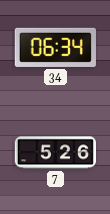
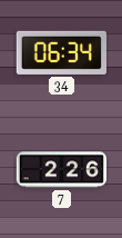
7: 5:26 -> 2:26
